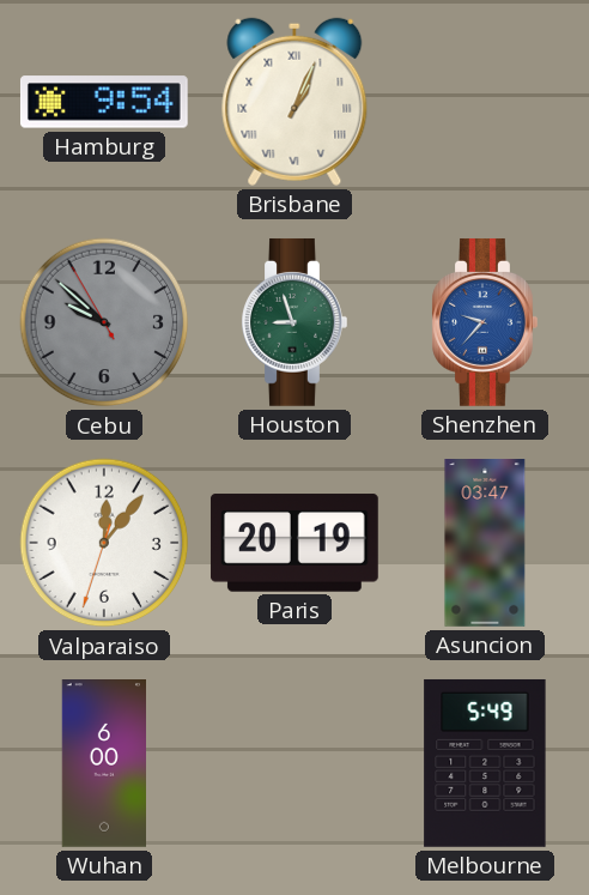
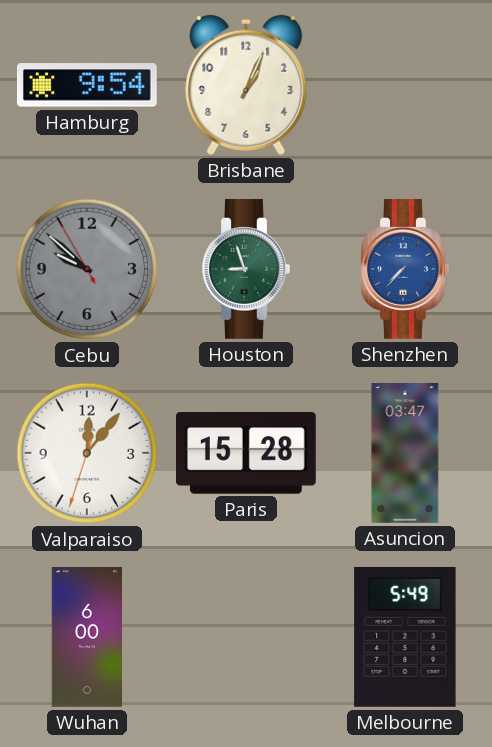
Brisbane numerals: Roman -> Arabic
Shenzhen: 9:37 -> 7:37
Paris: 20:19 -> 15:28
